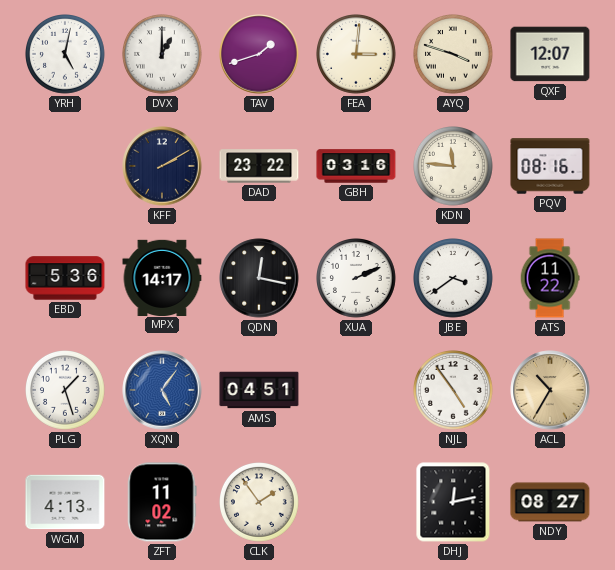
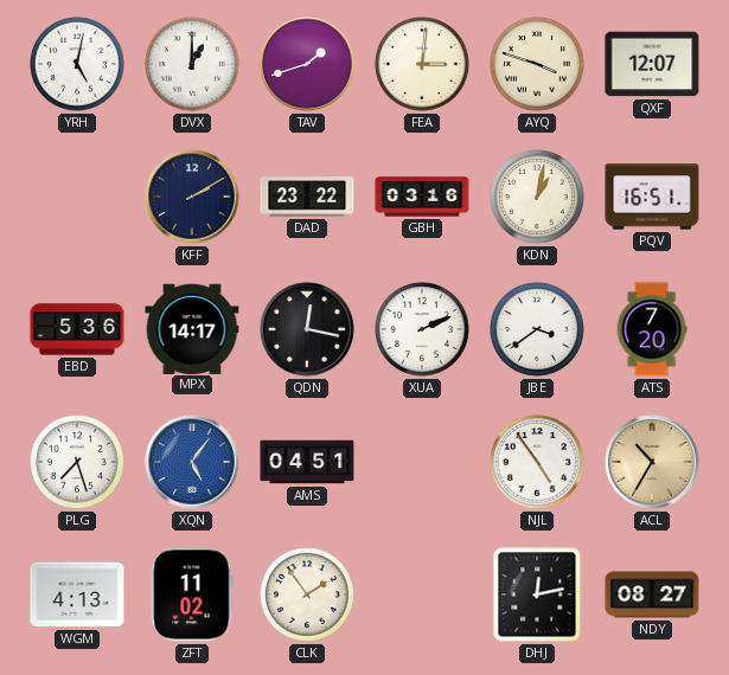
KDN: 11:46 -> 1:02
PQV: 08:16 -> 16:51
ATS: 11:22 -> 7:20
PLG: 1:27 -> 7:27
